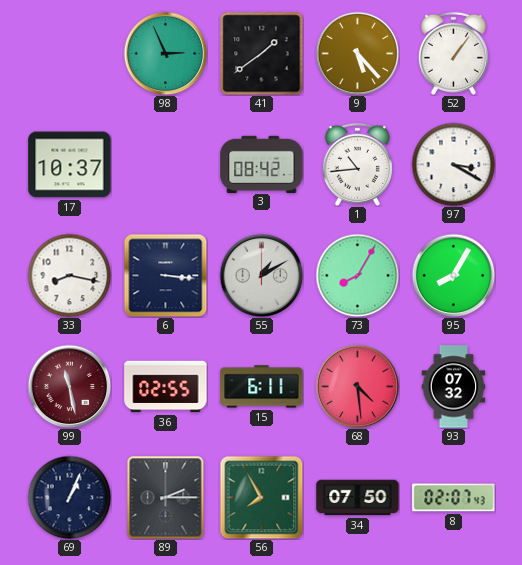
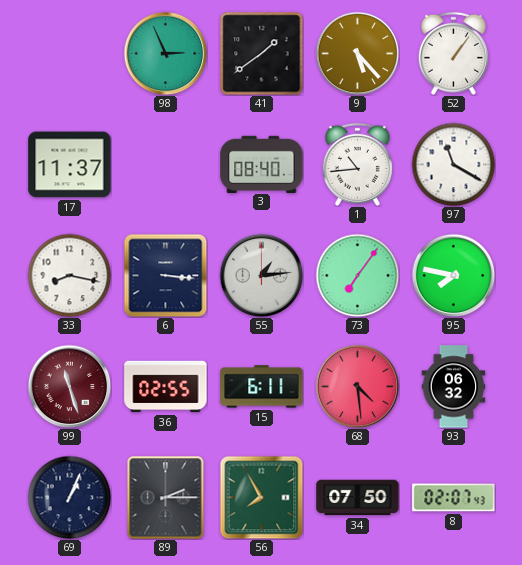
17: 10:37 -> 11:37
3: 08:42 -> 08:40
97: 3:20 -> 11:20
55: 1:10 -> 1:14
73: 8:05 -> 7:06
95: 8:05 -> 7:47
99: 11:28 -> 11:27
93: 07:32 -> 06:32
